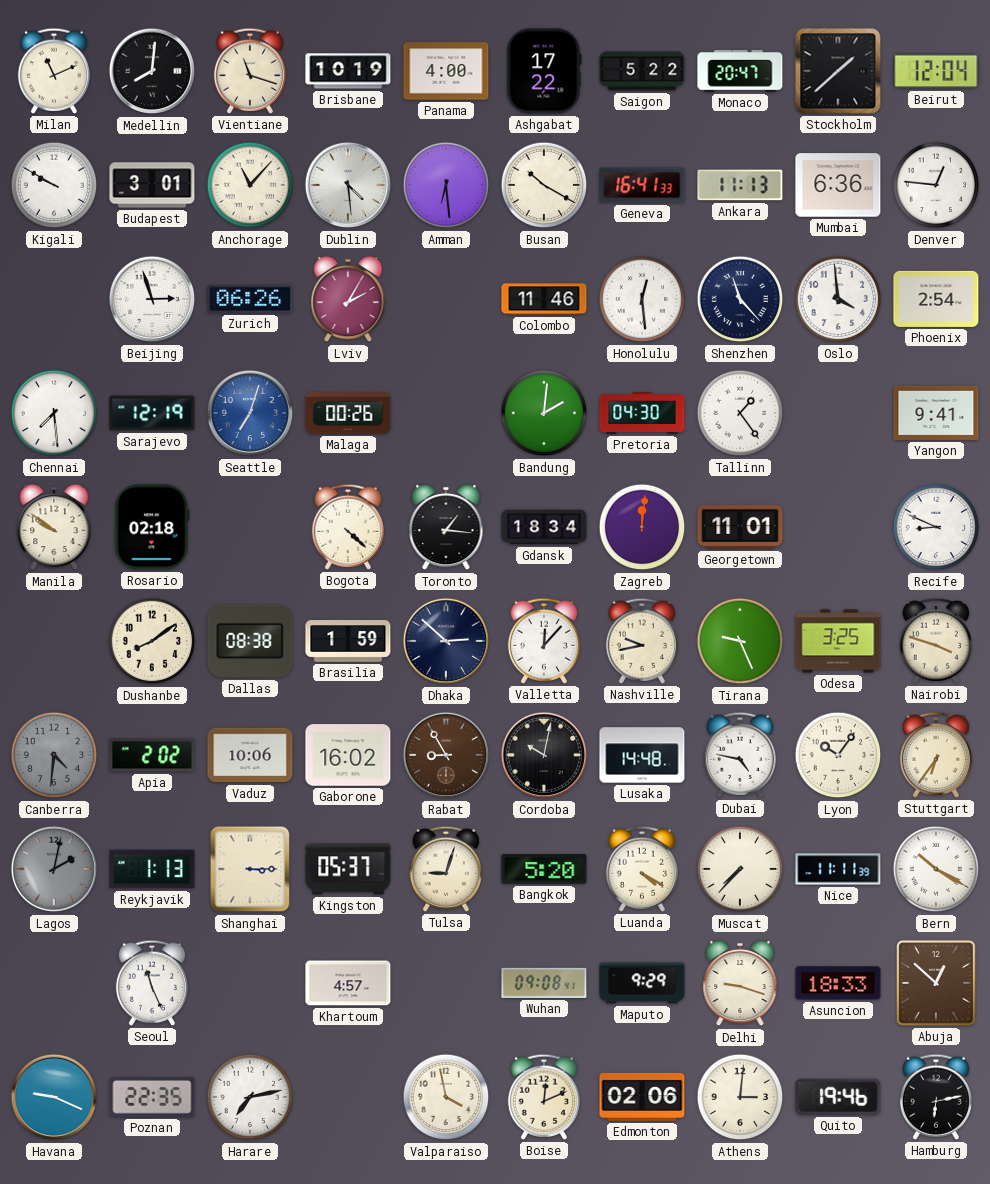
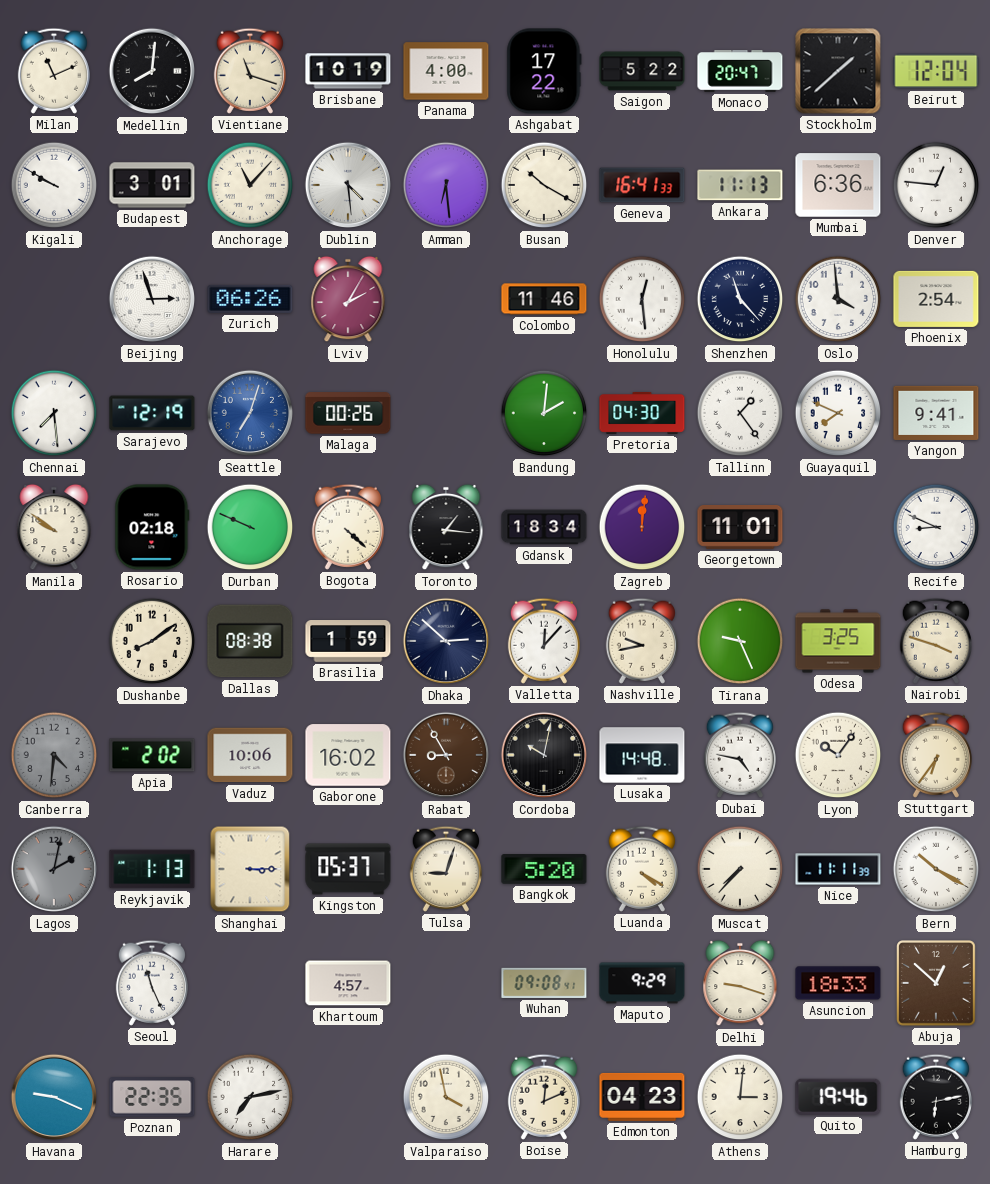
Guayaquil: none -> 7:49
Durban: none -> 9:49
Edmonton: 02:06 -> 04:23
